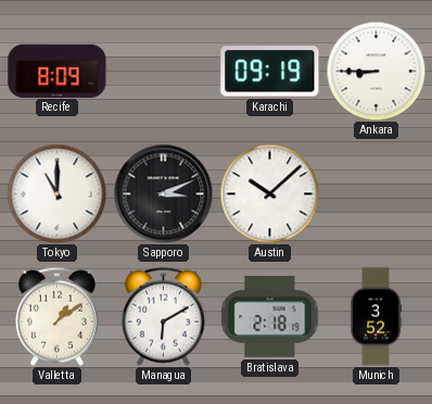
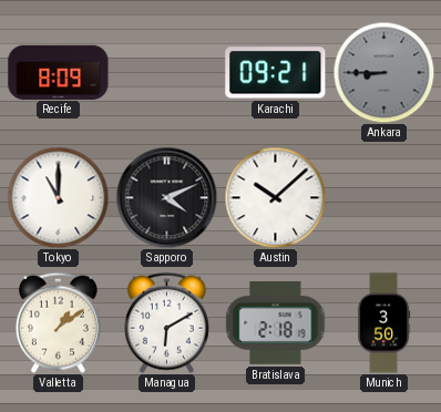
Karachi: 09:19 -> 09:21
Ankara dial: white -> grey
Sapporo: 3:11 -> 4:11
Munich: 3:52 -> 3:50
